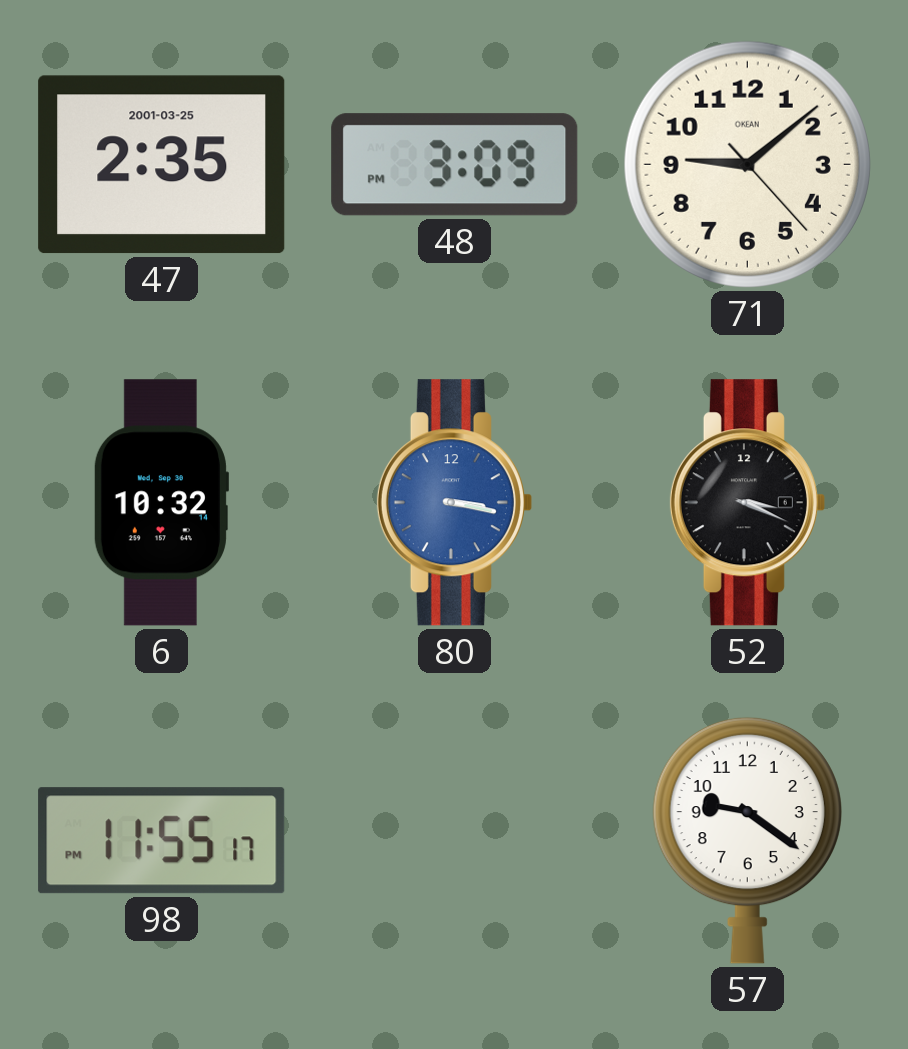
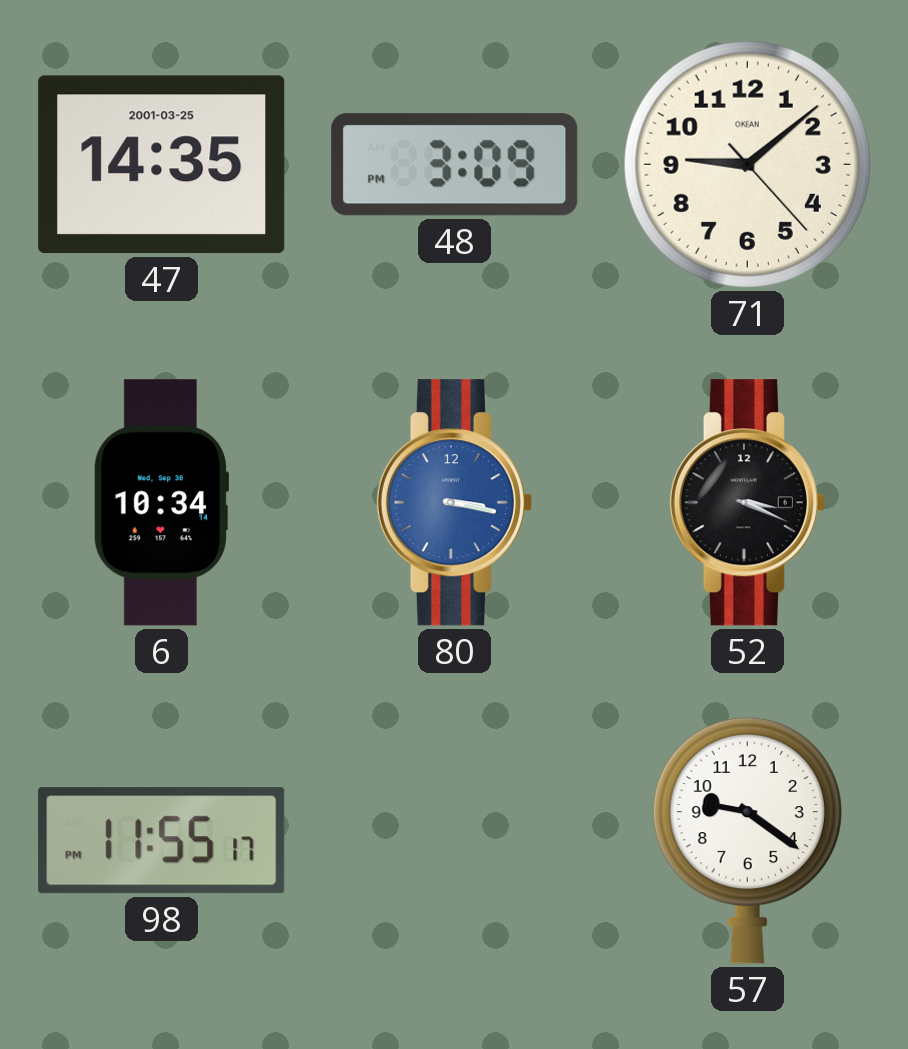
47: 2:35 -> 14:35
6: 10:32 -> 10:34
